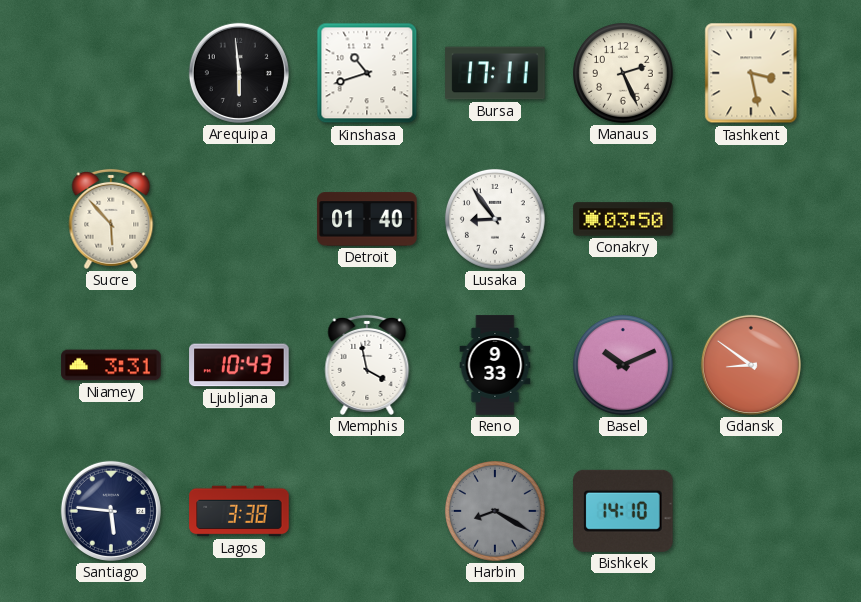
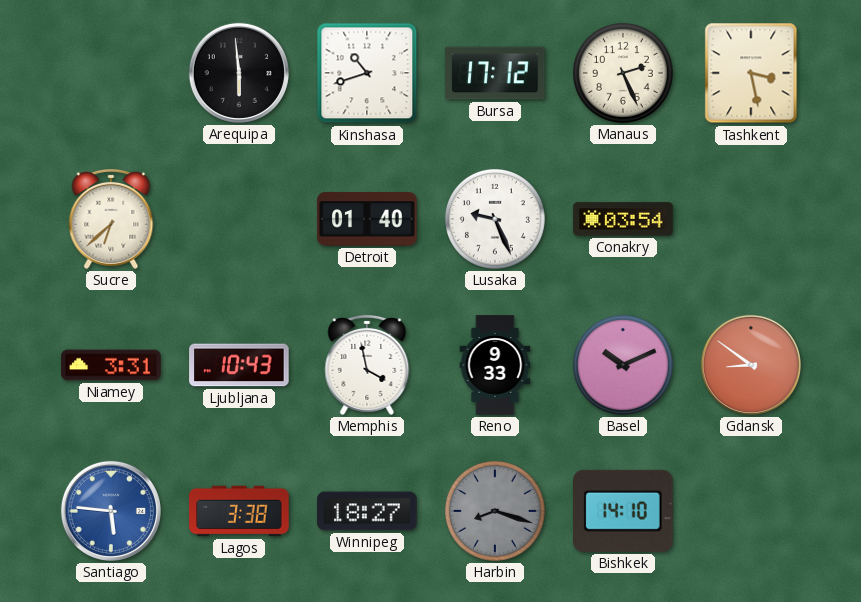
Bursa: 17:11 -> 17:12
Sucre: 5:53 -> 6:38
Lusaka: 8:54 -> 9:26
Conakry: 03:50 -> 03:54
Santiago dial: navy -> blue
Winnipeg: none -> 18:27
Harbin: 8:20 -> 8:18
